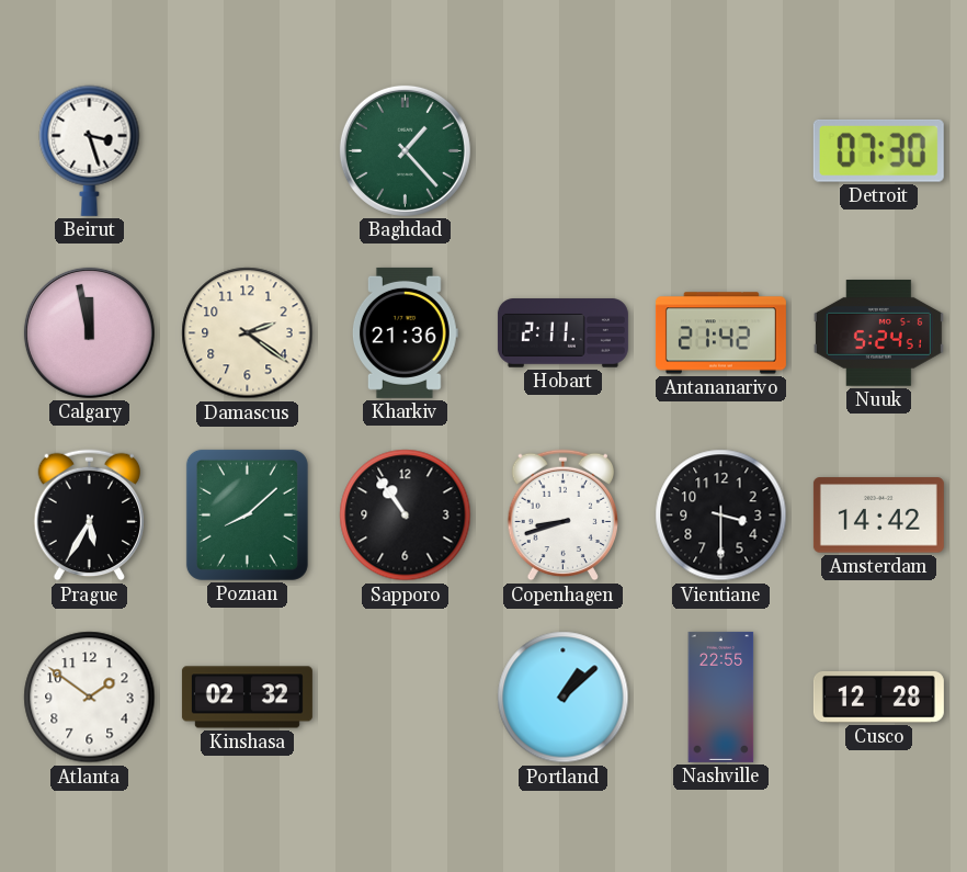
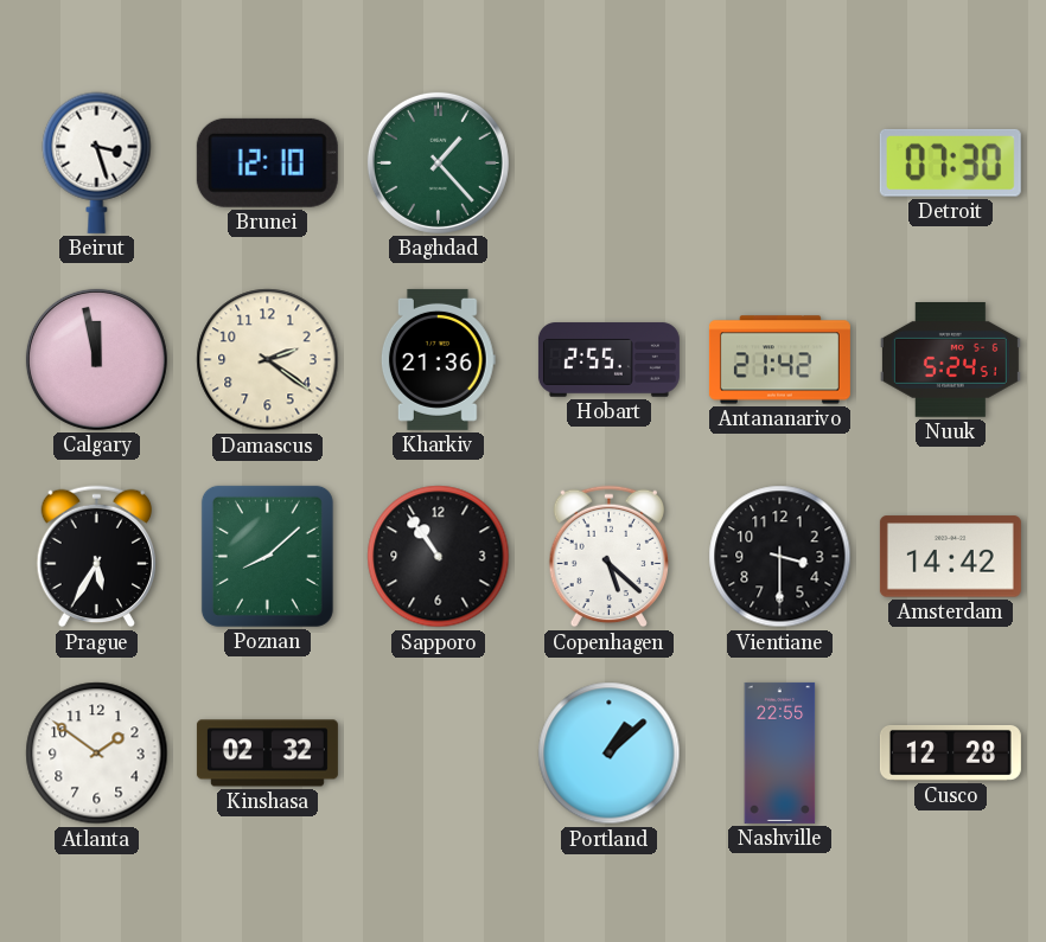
Brunei: none -> 12:10
Hobart: 2:11 -> 2:55
Copenhagen: 8:42 -> 5:22
